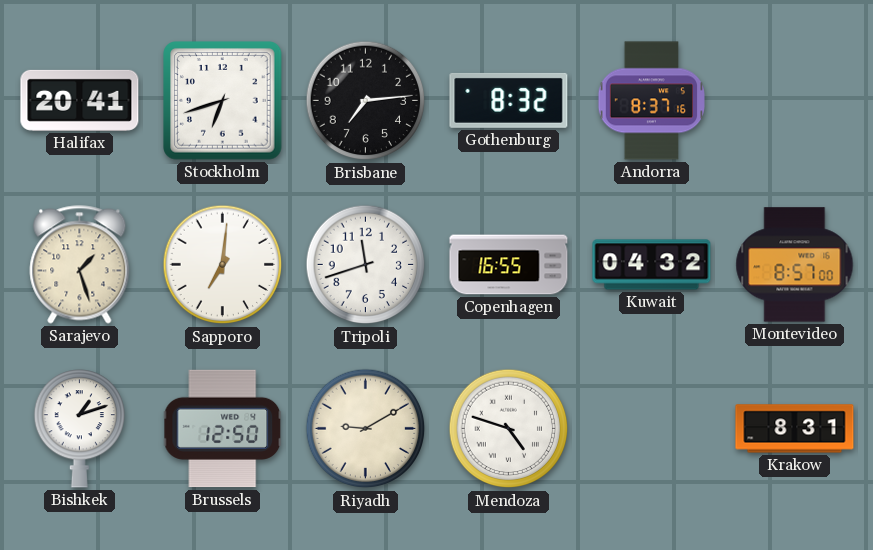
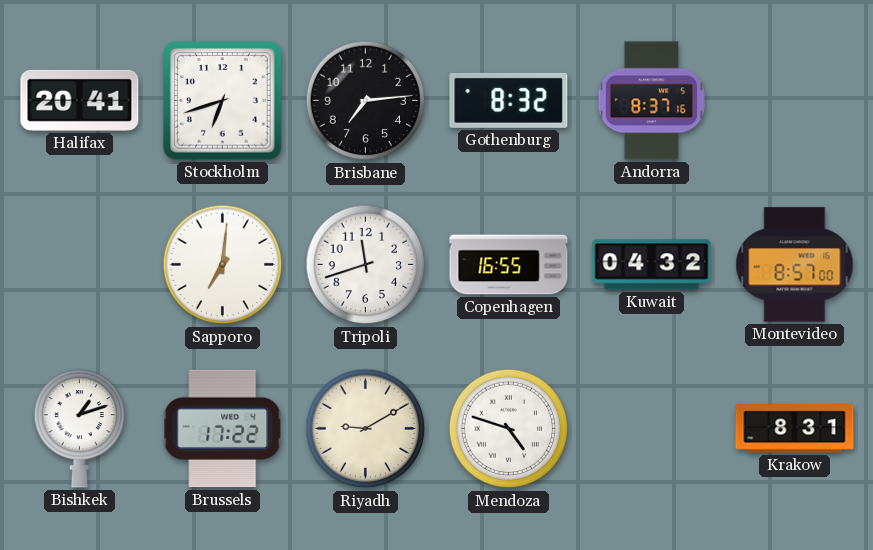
Sarajevo: 1:27 -> none
Brussels: 12:50 -> 17:22
